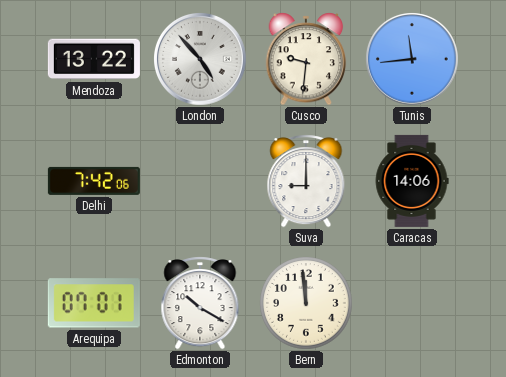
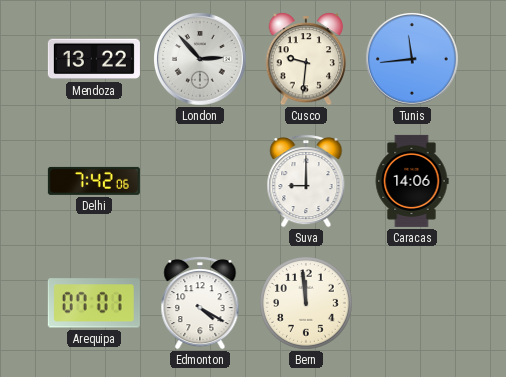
London: 4:53 -> 2:53
Edmonton: 10:20 -> 4:20
